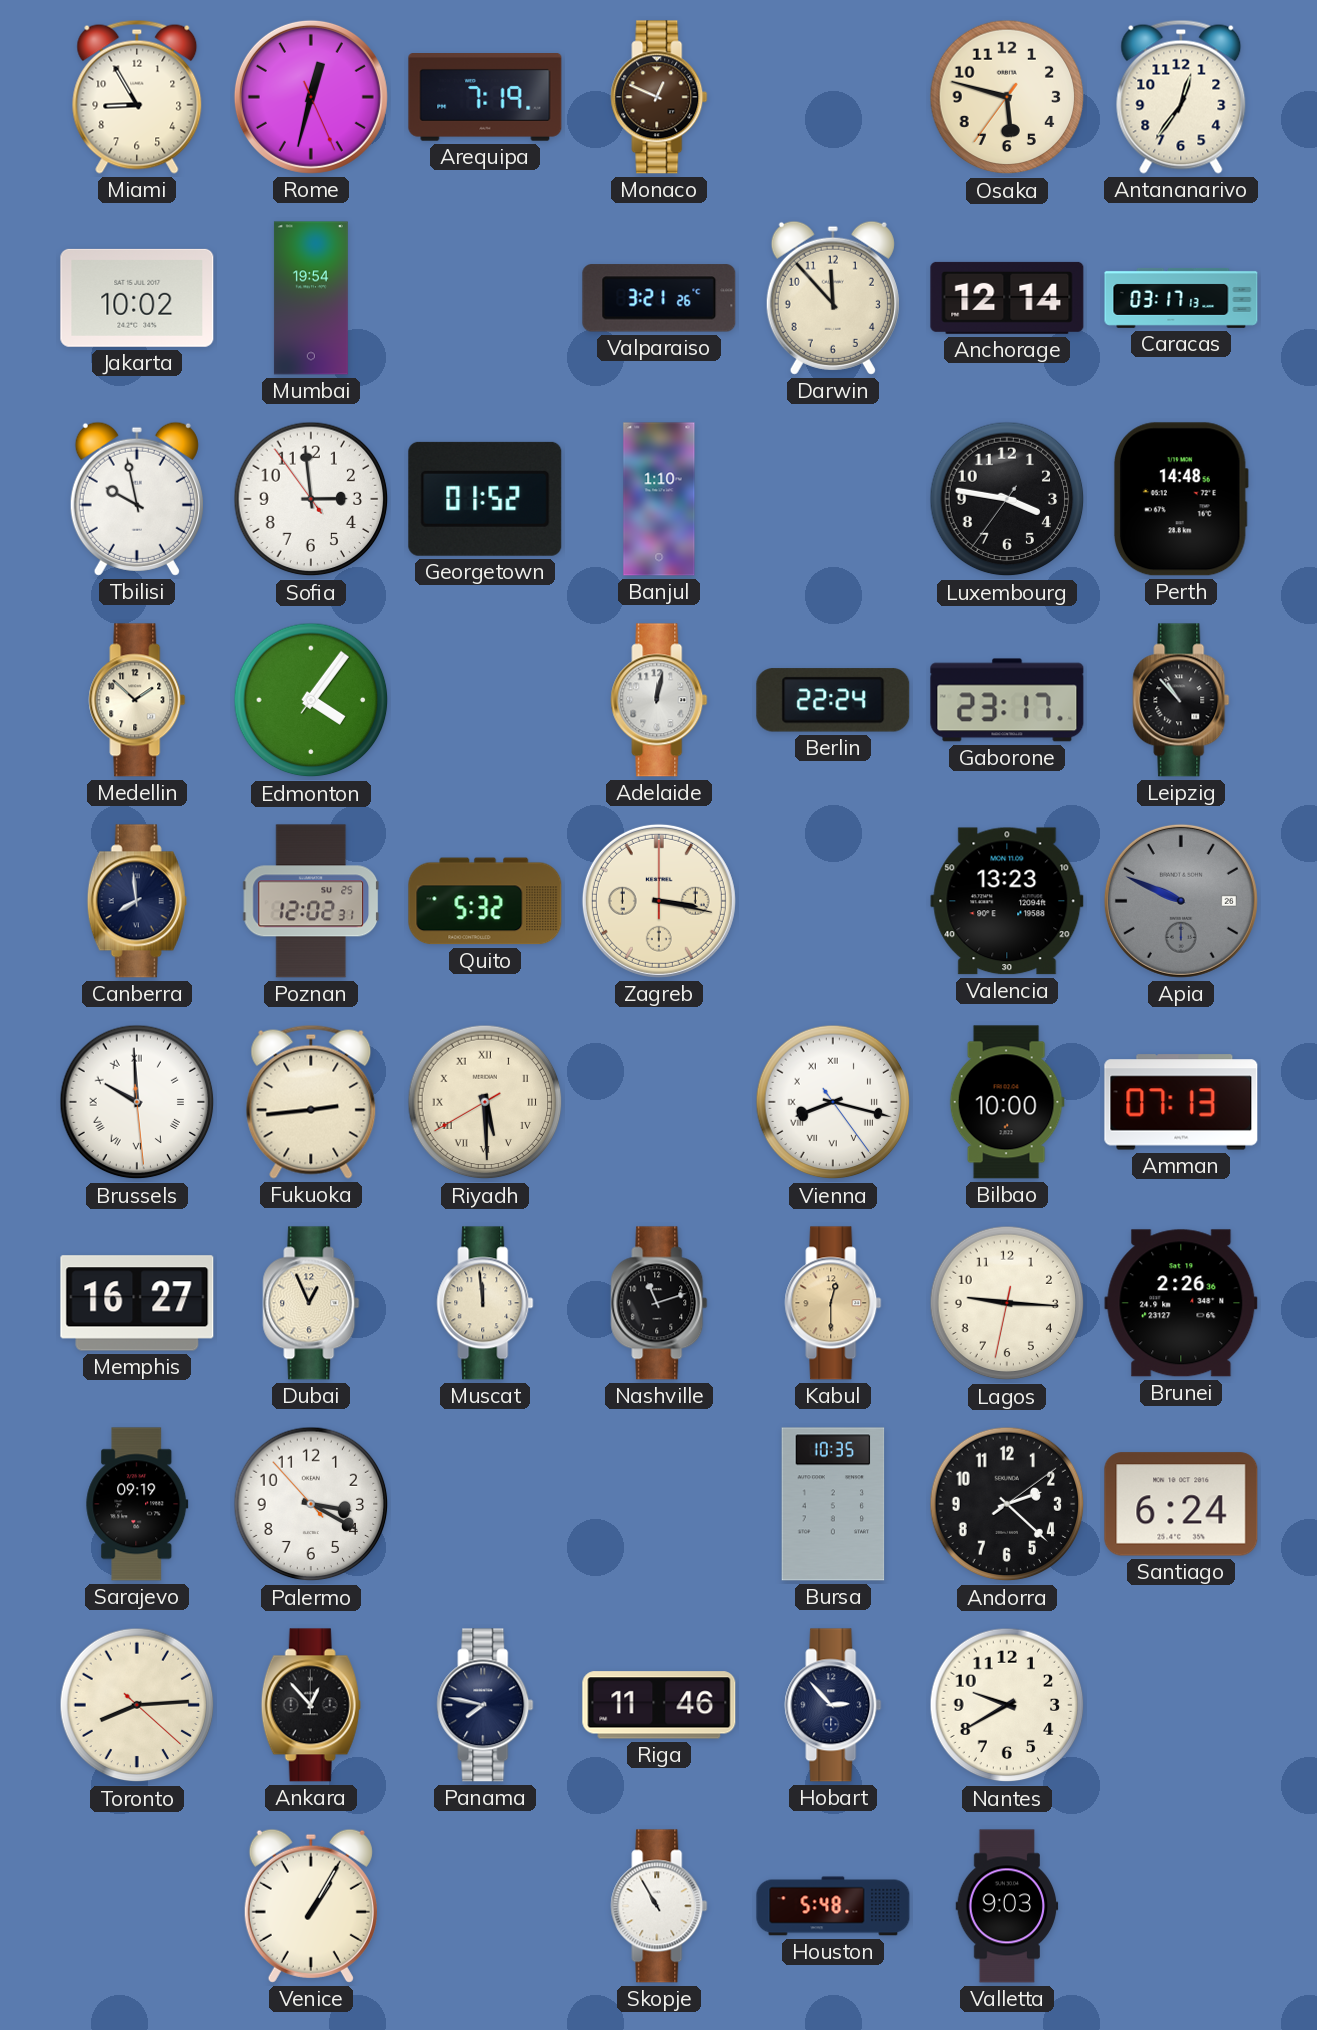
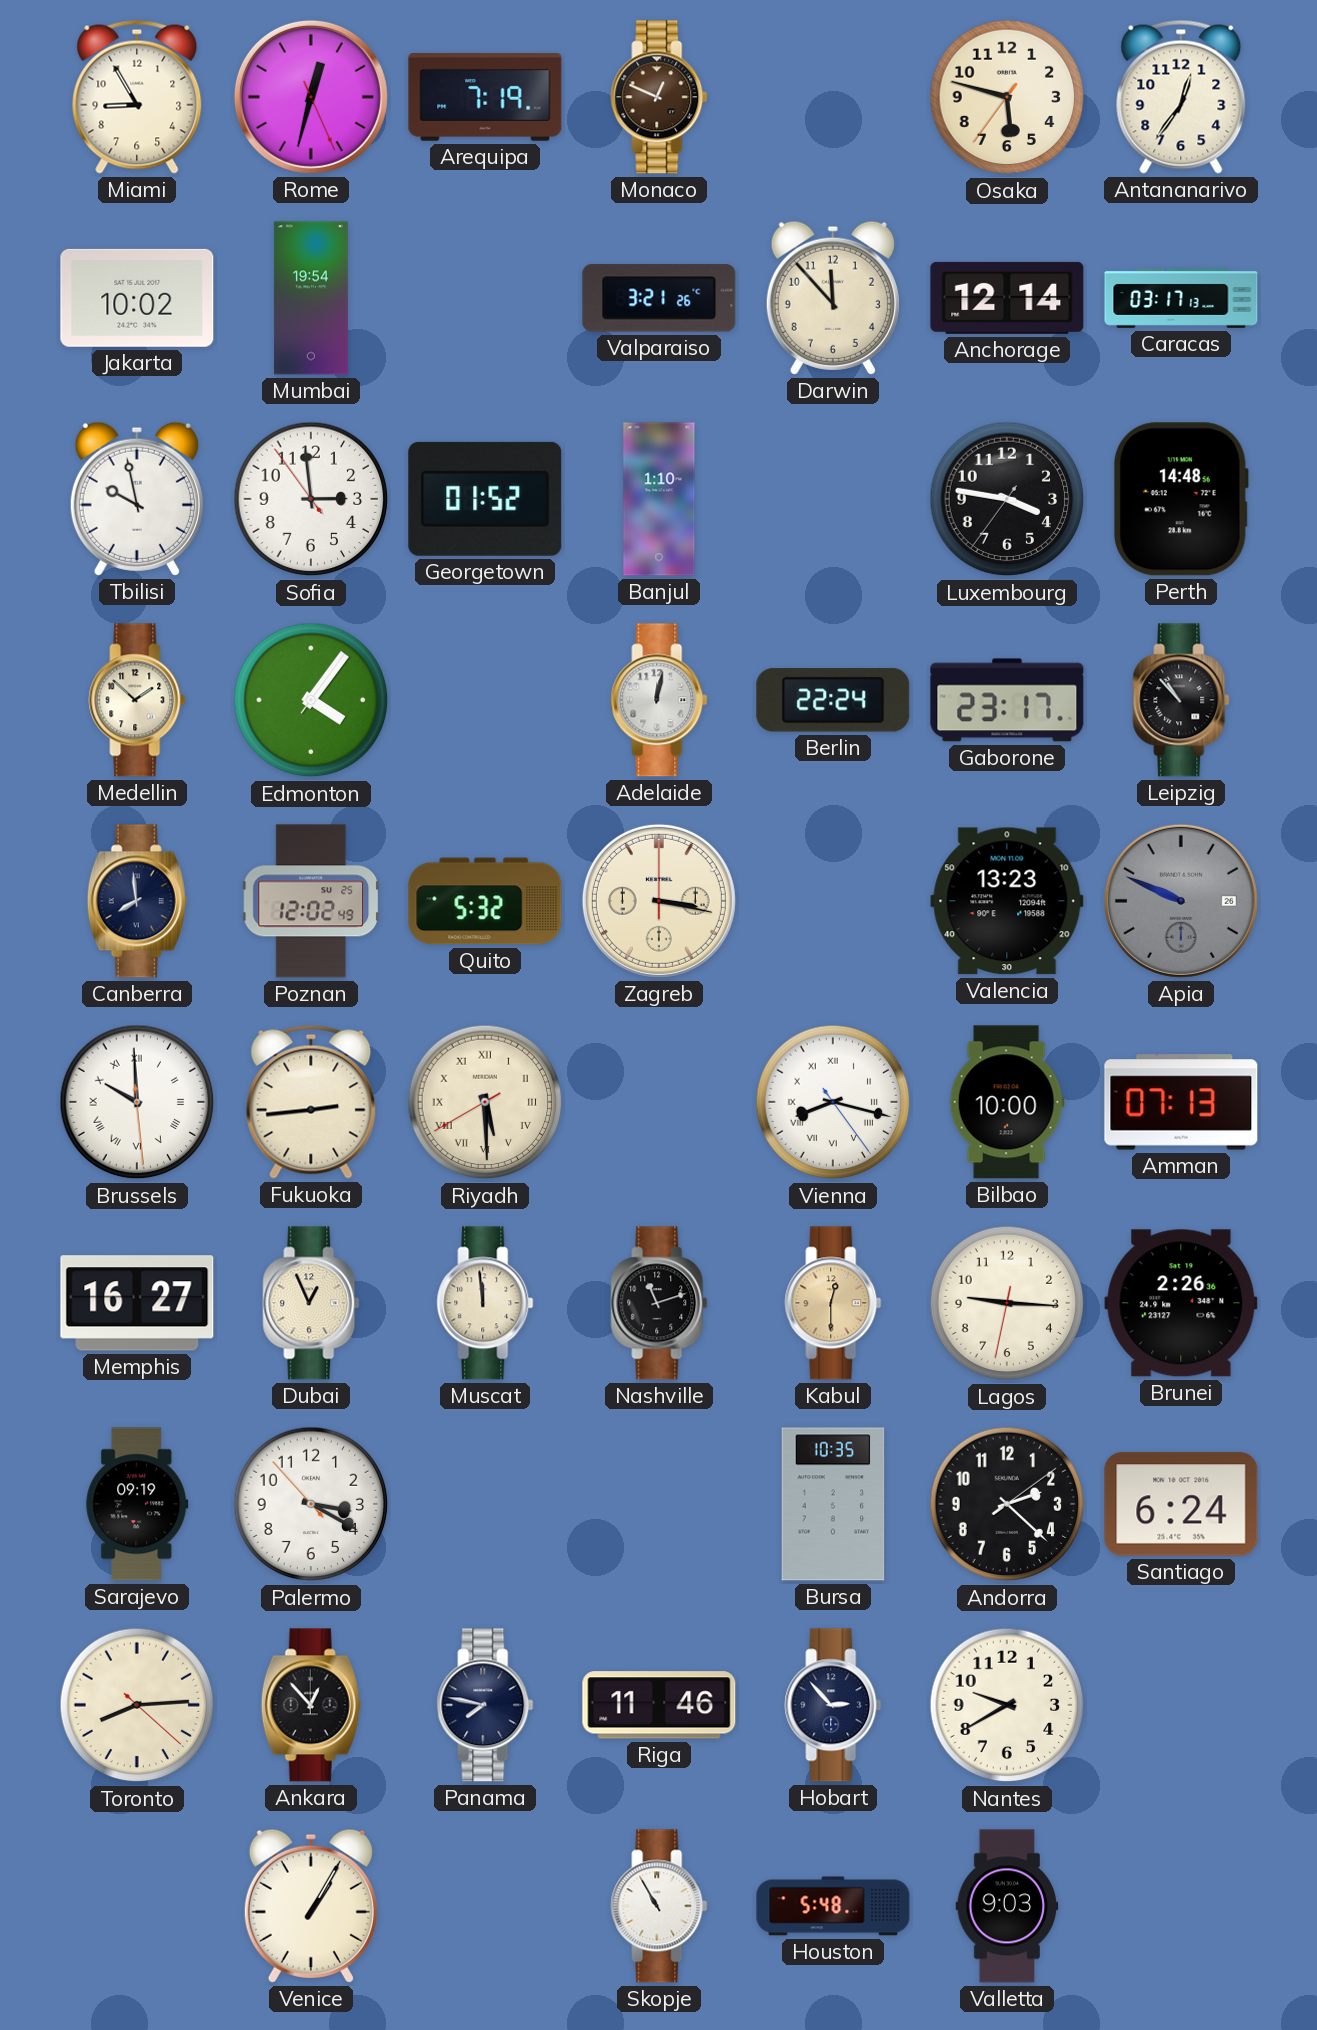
Poznan: 12:02:31 -> 12:02:49
